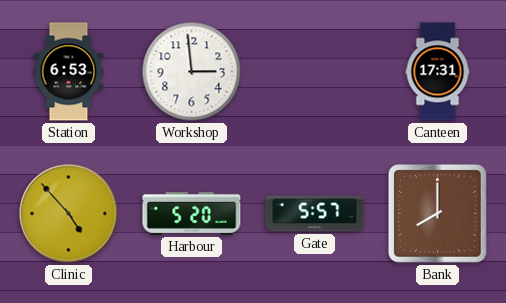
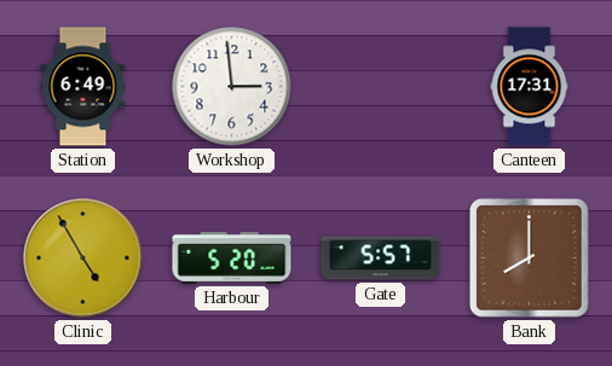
Station: 6:53 -> 6:49
Clinic: 4:53 -> 4:55
